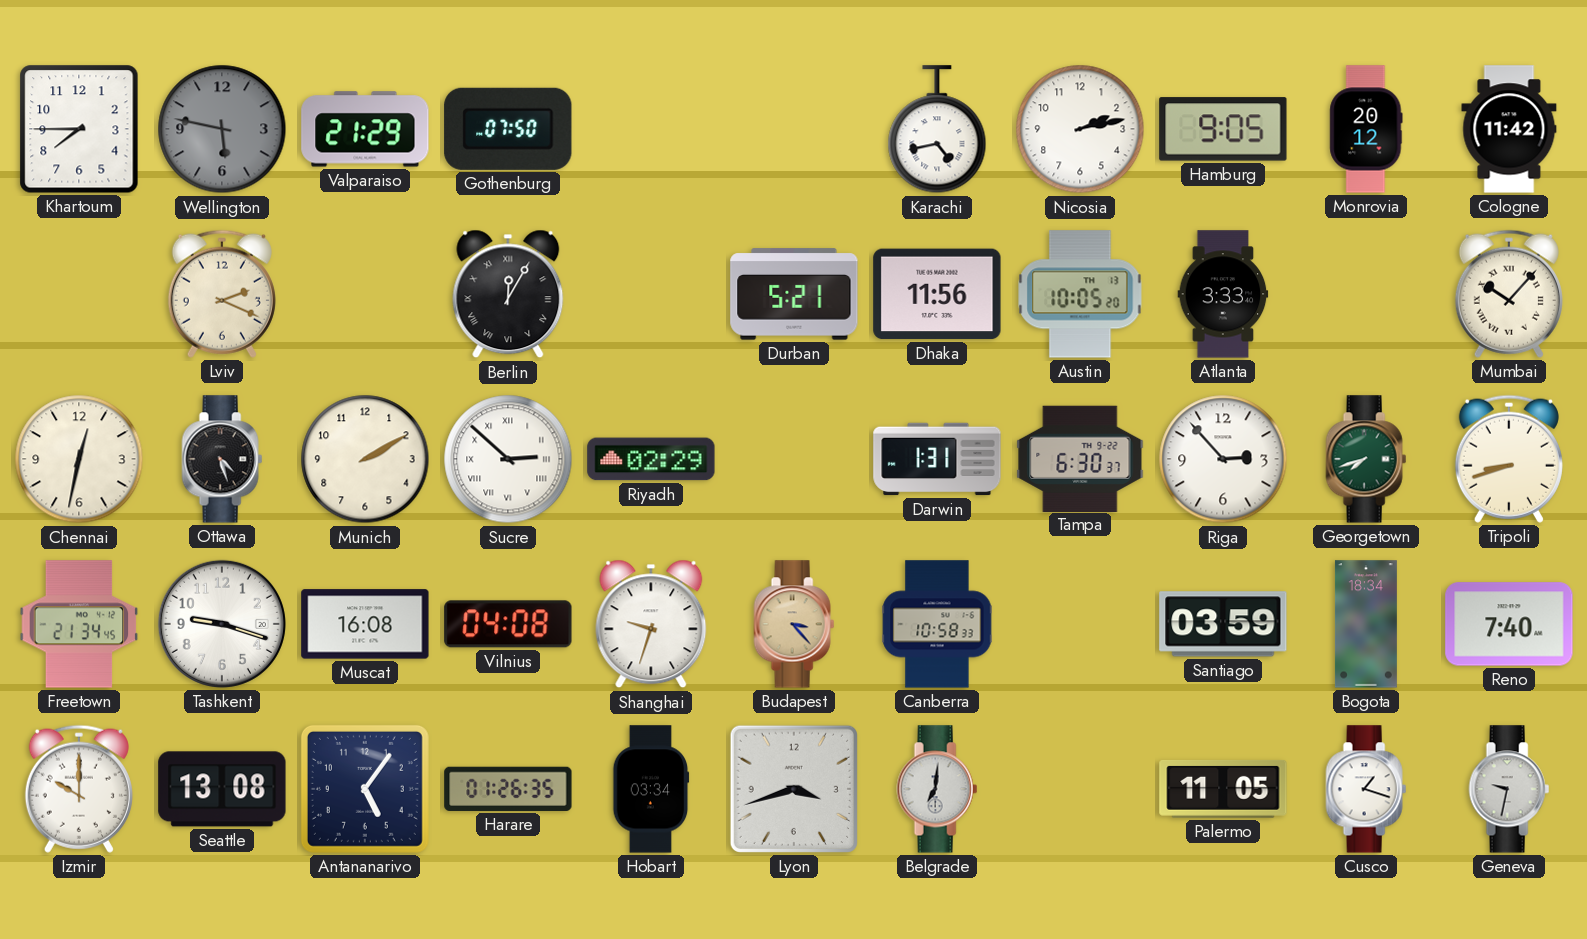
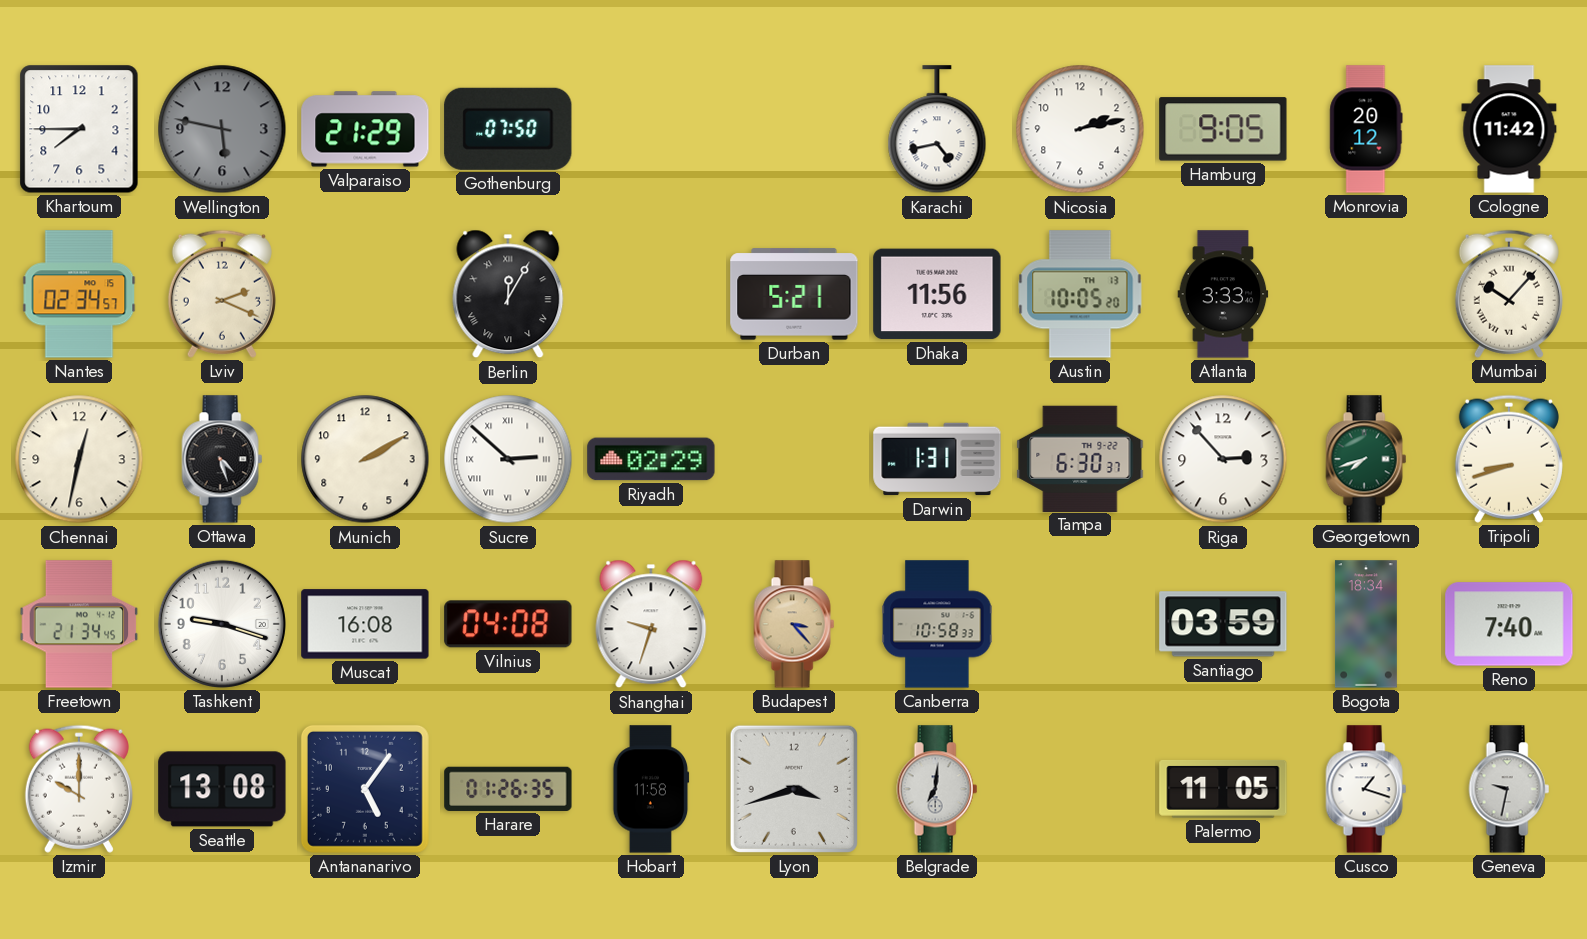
Nantes: none -> 02:34
Hobart: 03:34 -> 11:58
